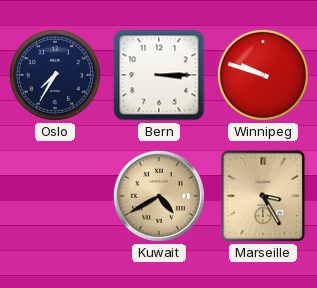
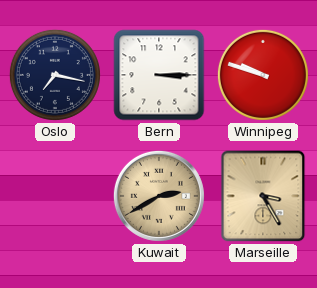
Oslo: 7:35 -> 7:17
Kuwait: 4:40 -> 2:40
